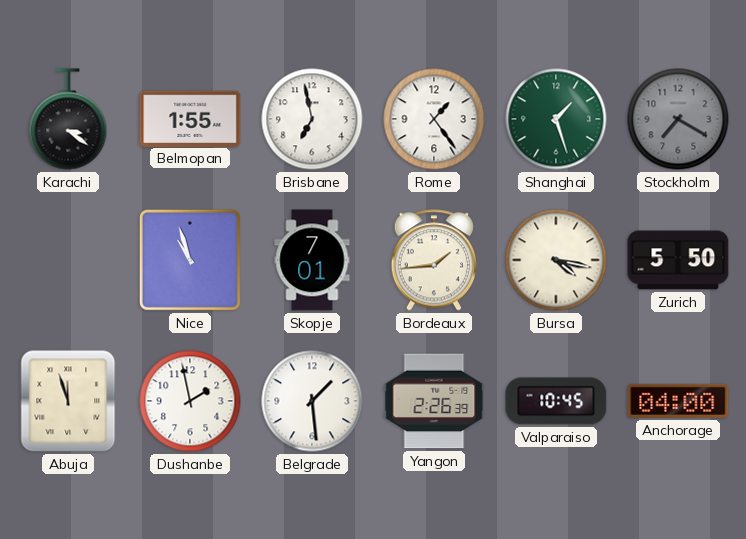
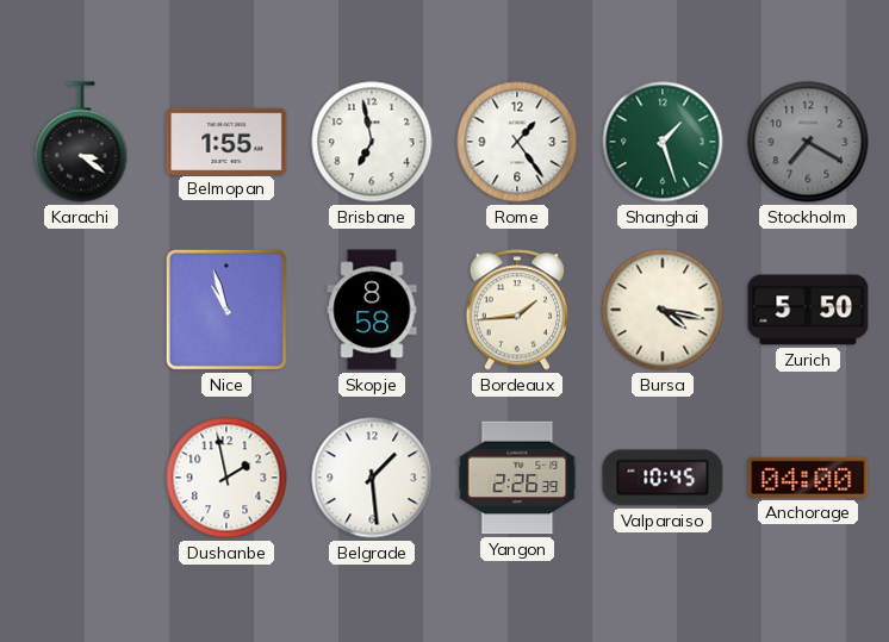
Skopje: 7:01 -> 8:58
Abuja: 11:57 -> none
